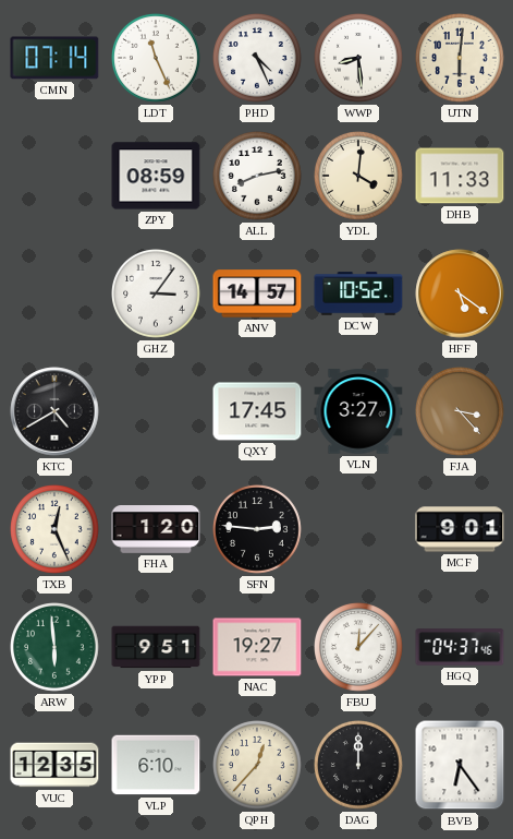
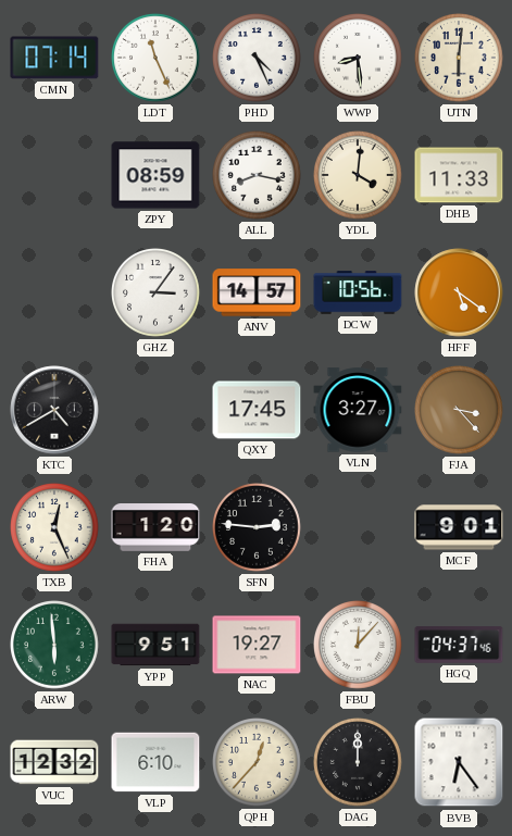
ALL: 8:13 -> 8:17
DCW: 10:52 -> 10:56
VUC: 12:35 -> 12:32
